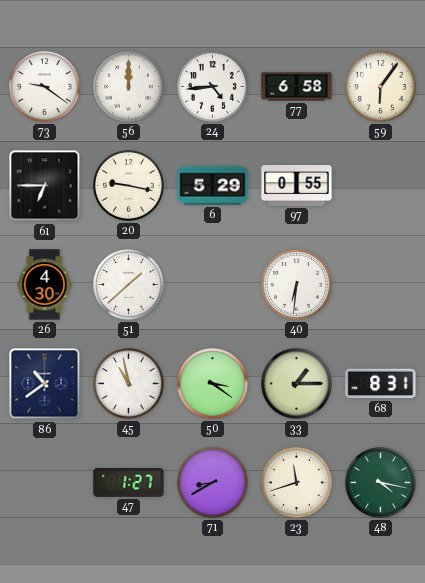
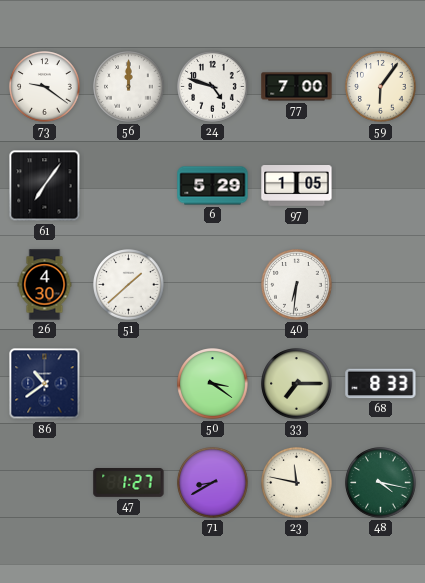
24: 4:44 -> 4:48
77: 6:58 -> 7:00
61: 6:45 -> 7:06
20: 9:17 -> none
97: 0:55 -> 1:05
45: 10:58 -> none
33: 1:15 -> 7:15
68: 8:31 -> 8:33
23: 11:42 -> 11:47
